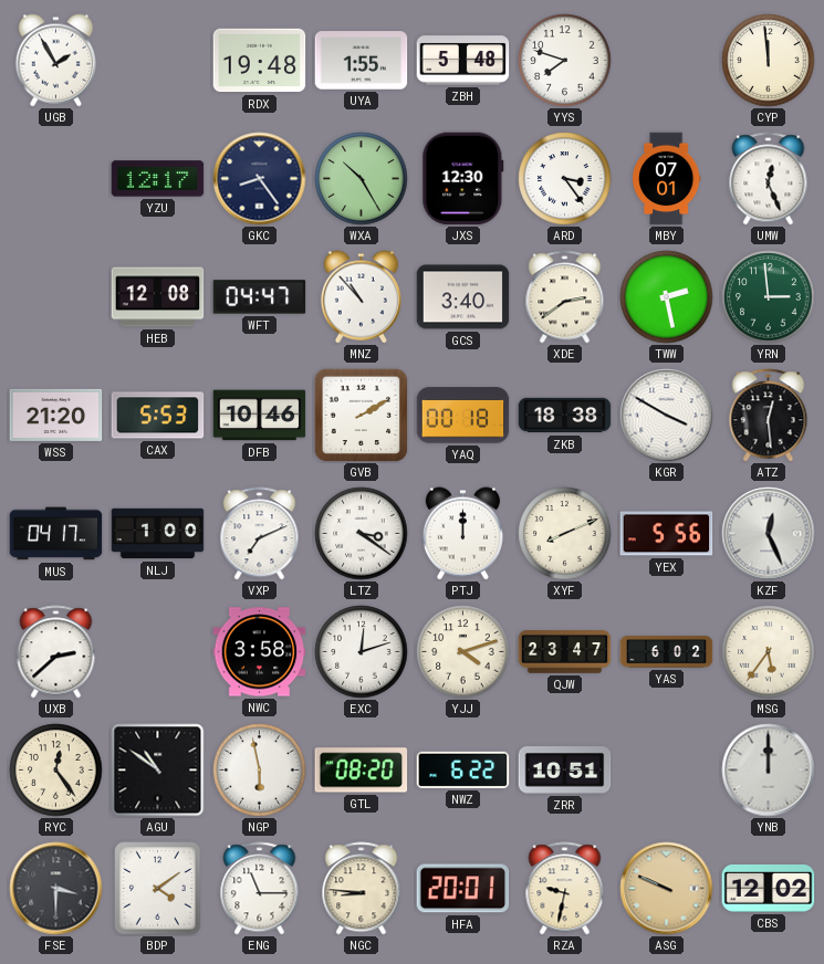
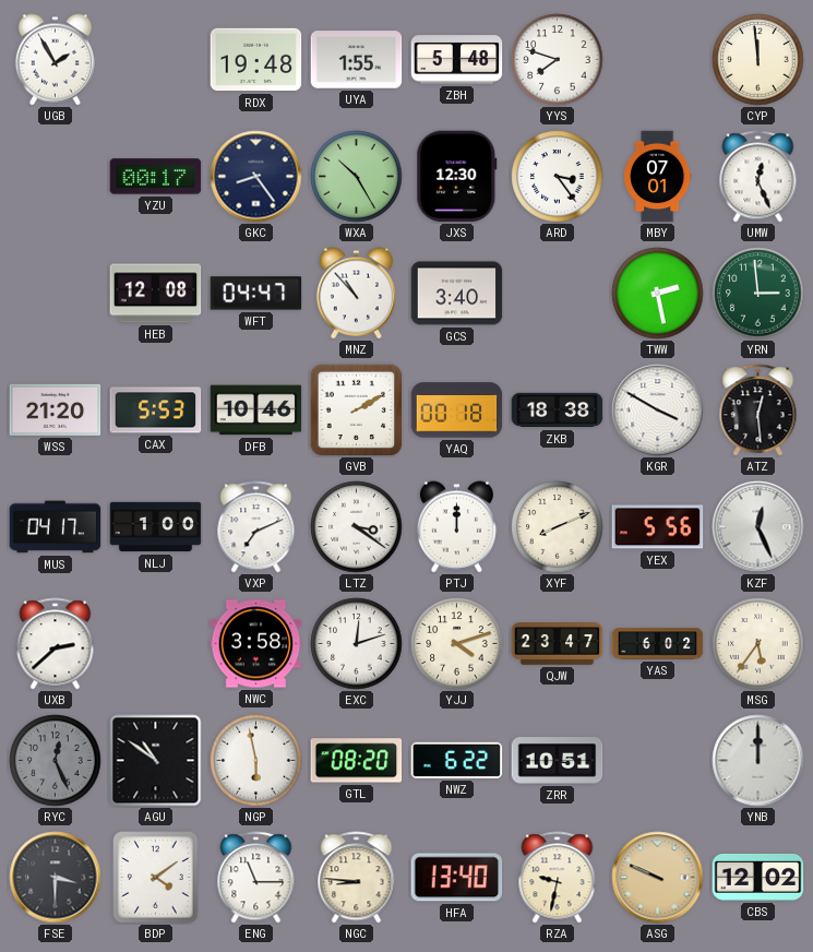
YZU: 12:17 -> 00:17
XDE: 2:39 -> none
RYC: 12:24 -> 12:26
RYC dial: cream -> grey
HFA: 20:01 -> 13:40
